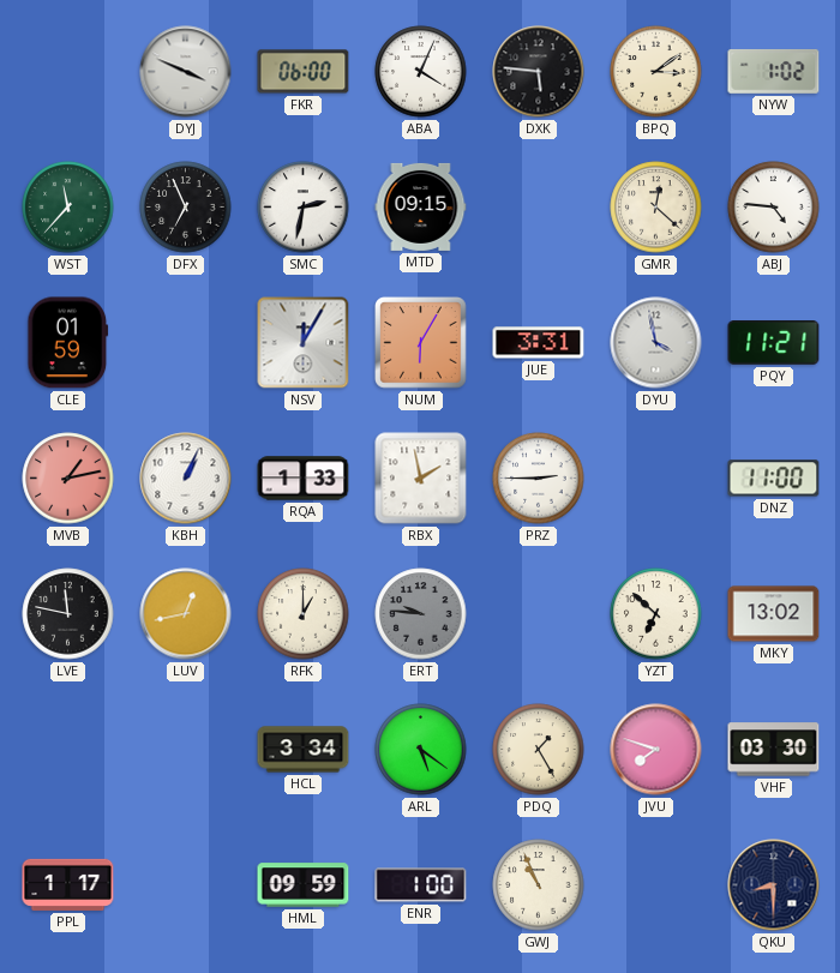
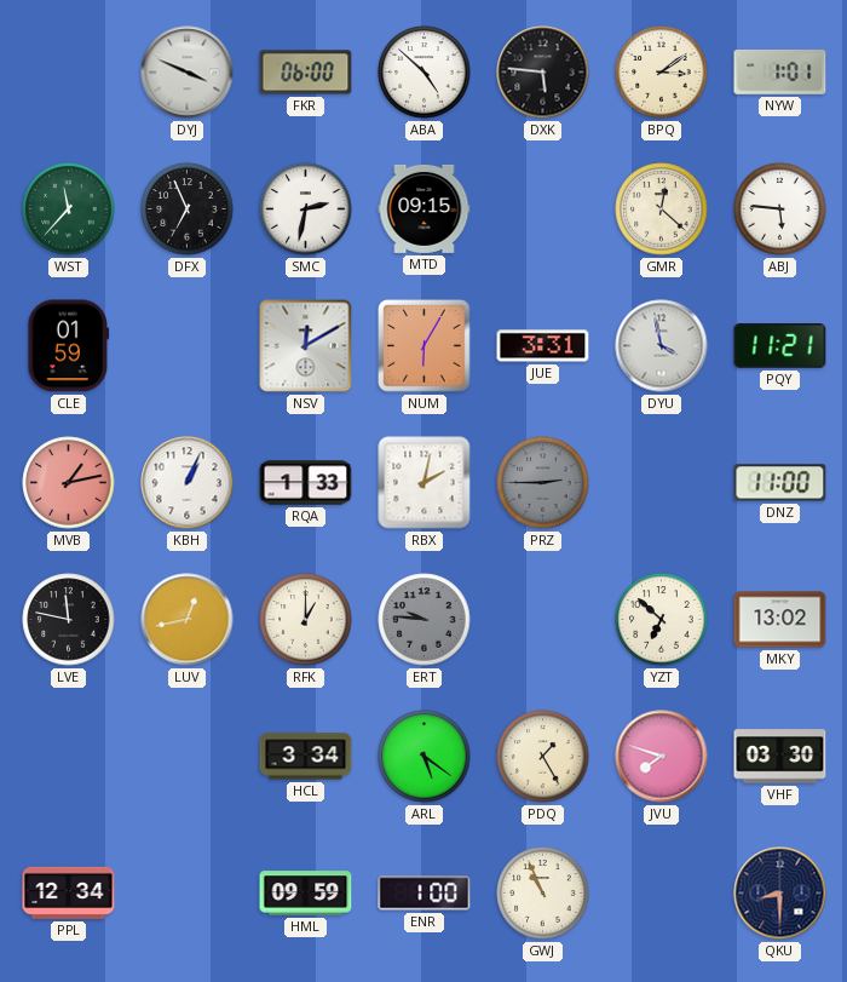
ABA: 4:04 -> 4:52
NYW: 1:02 -> 1:01
ABJ: 4:46 -> 5:46
NSV: 12:05 -> 12:10
RBX: 1:58 -> 2:02
PRZ dial: white -> grey
PPL: 1:17 -> 12:34
